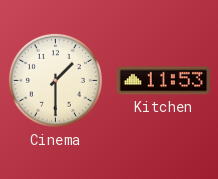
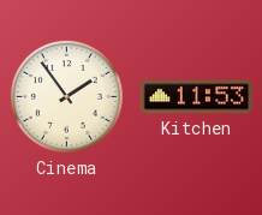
Cinema: 1:30 -> 1:54
